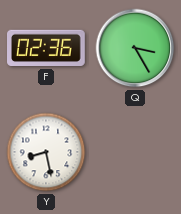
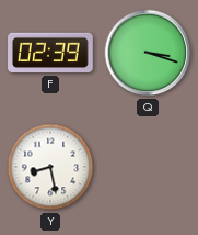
F: 02:36 -> 02:39
Q: 3:25 -> 3:18
